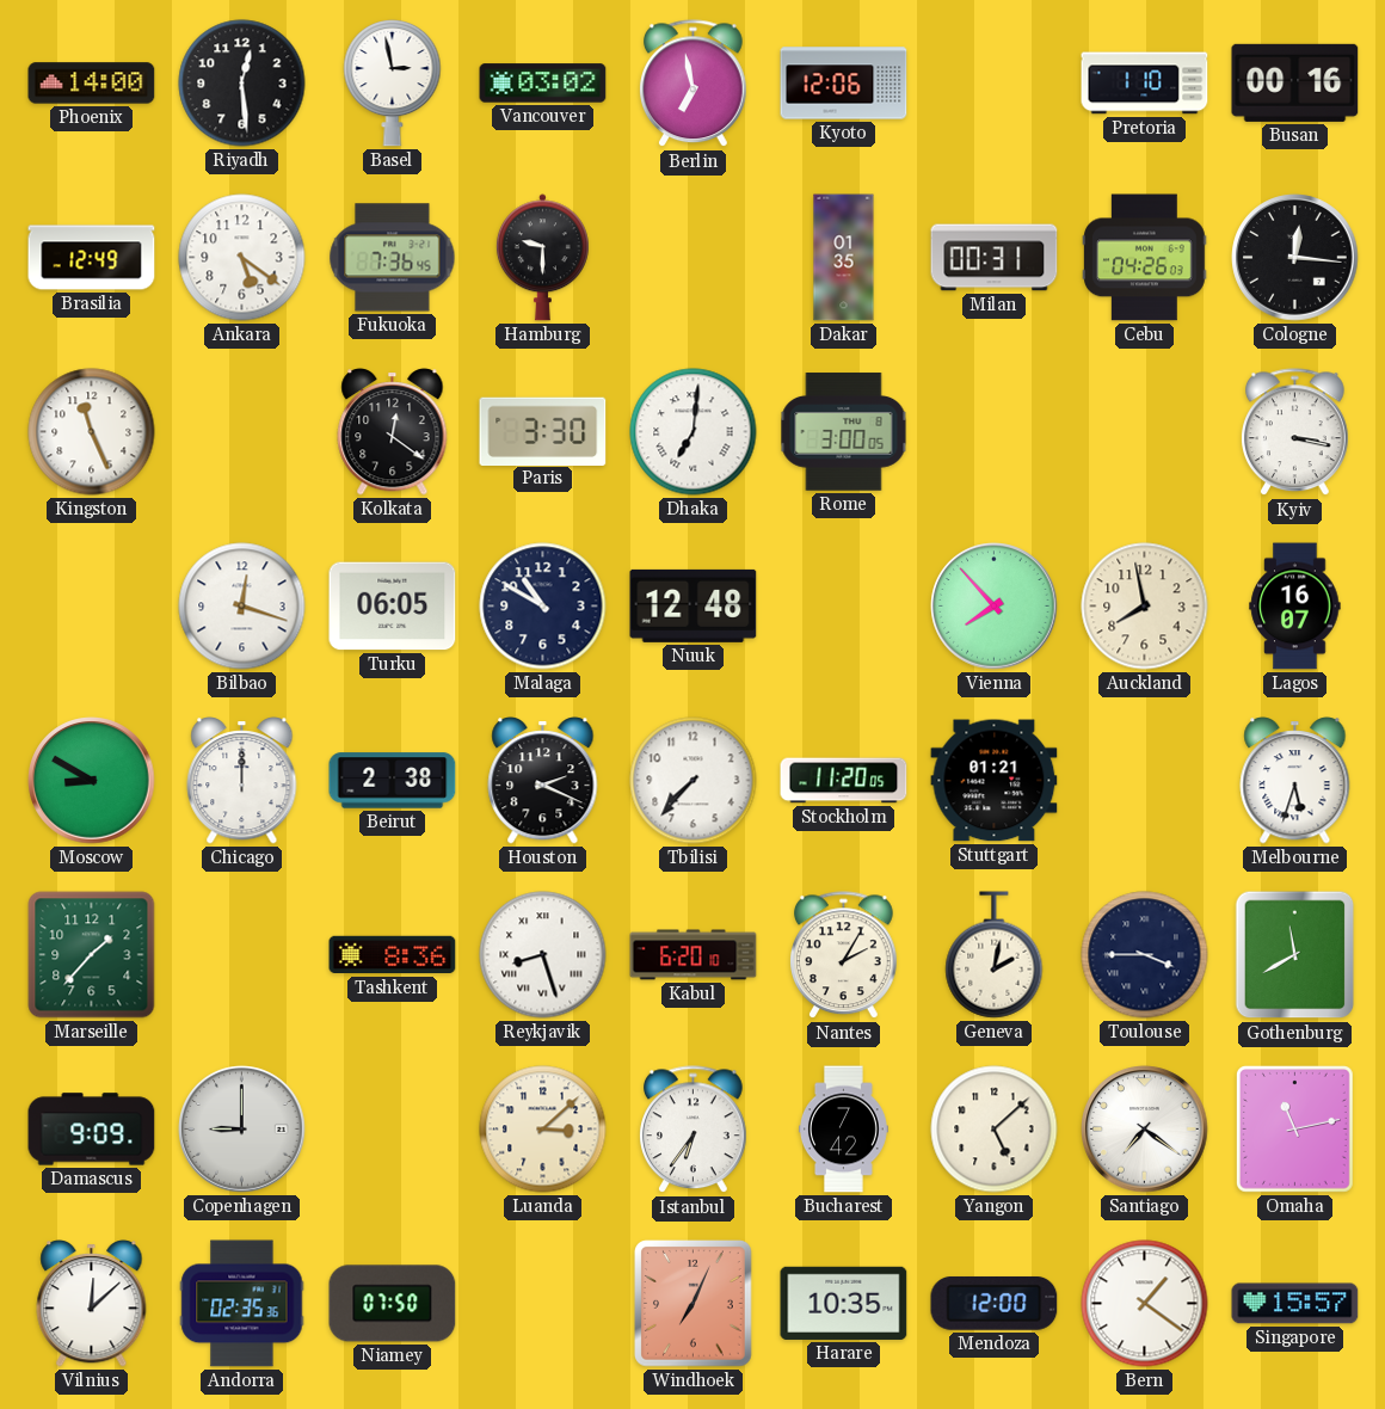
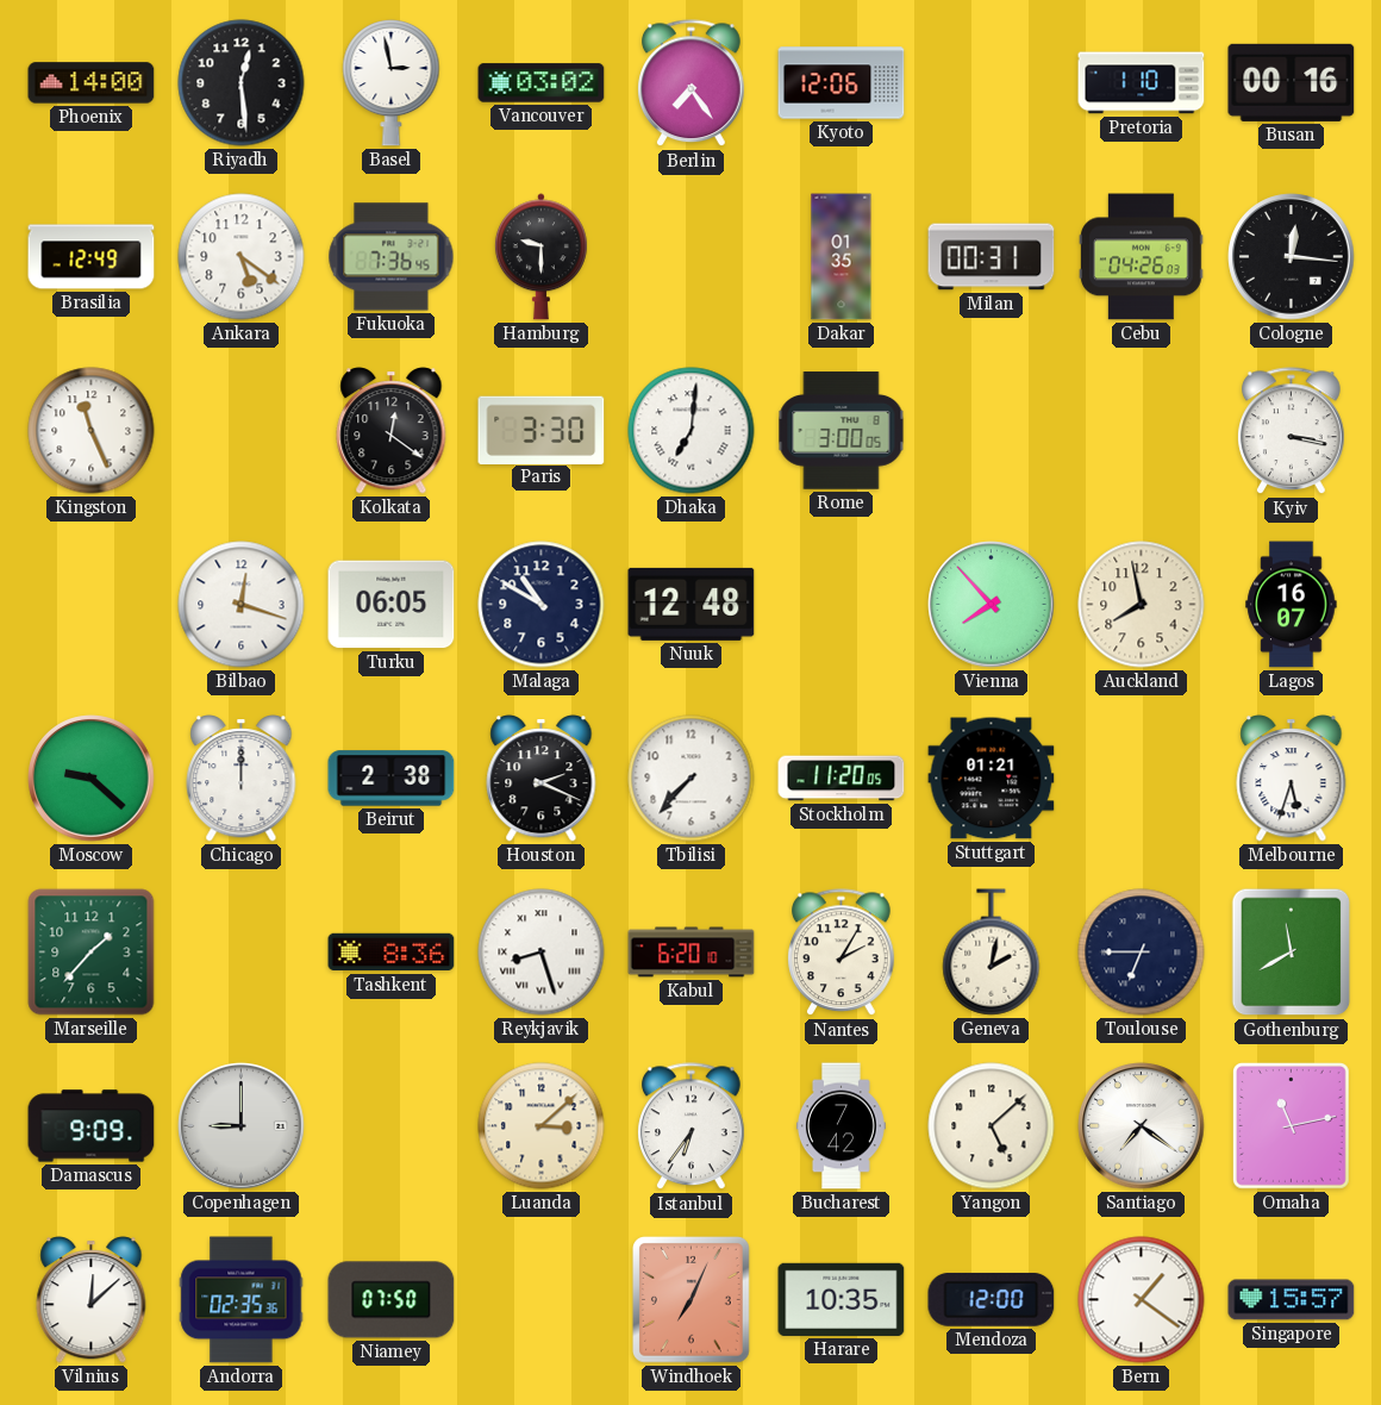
Berlin: 6:58 -> 7:24
Moscow: 8:50 -> 9:22
Toulouse: 3:45 -> 6:45
